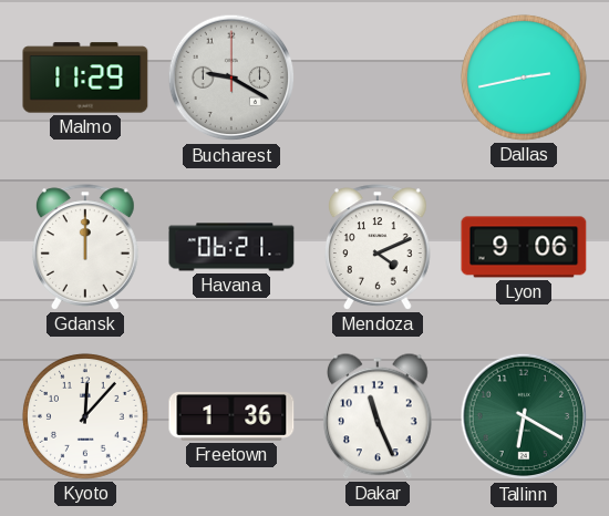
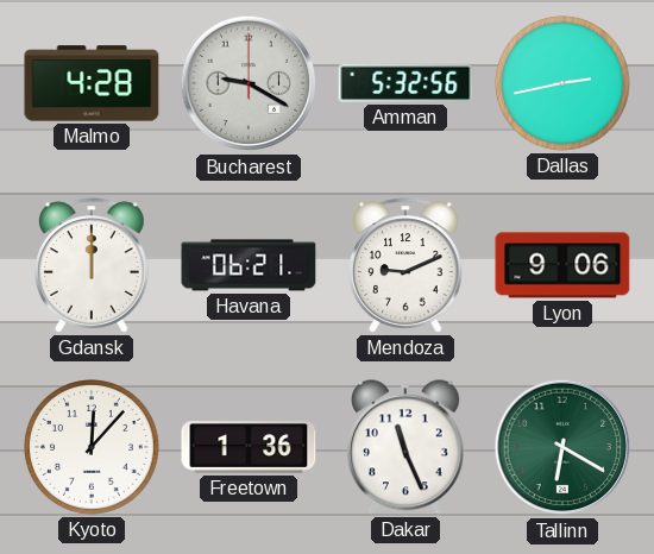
Malmo: 11:29 -> 4:28
Amman: none -> 5:32
Mendoza: 4:11 -> 9:11
